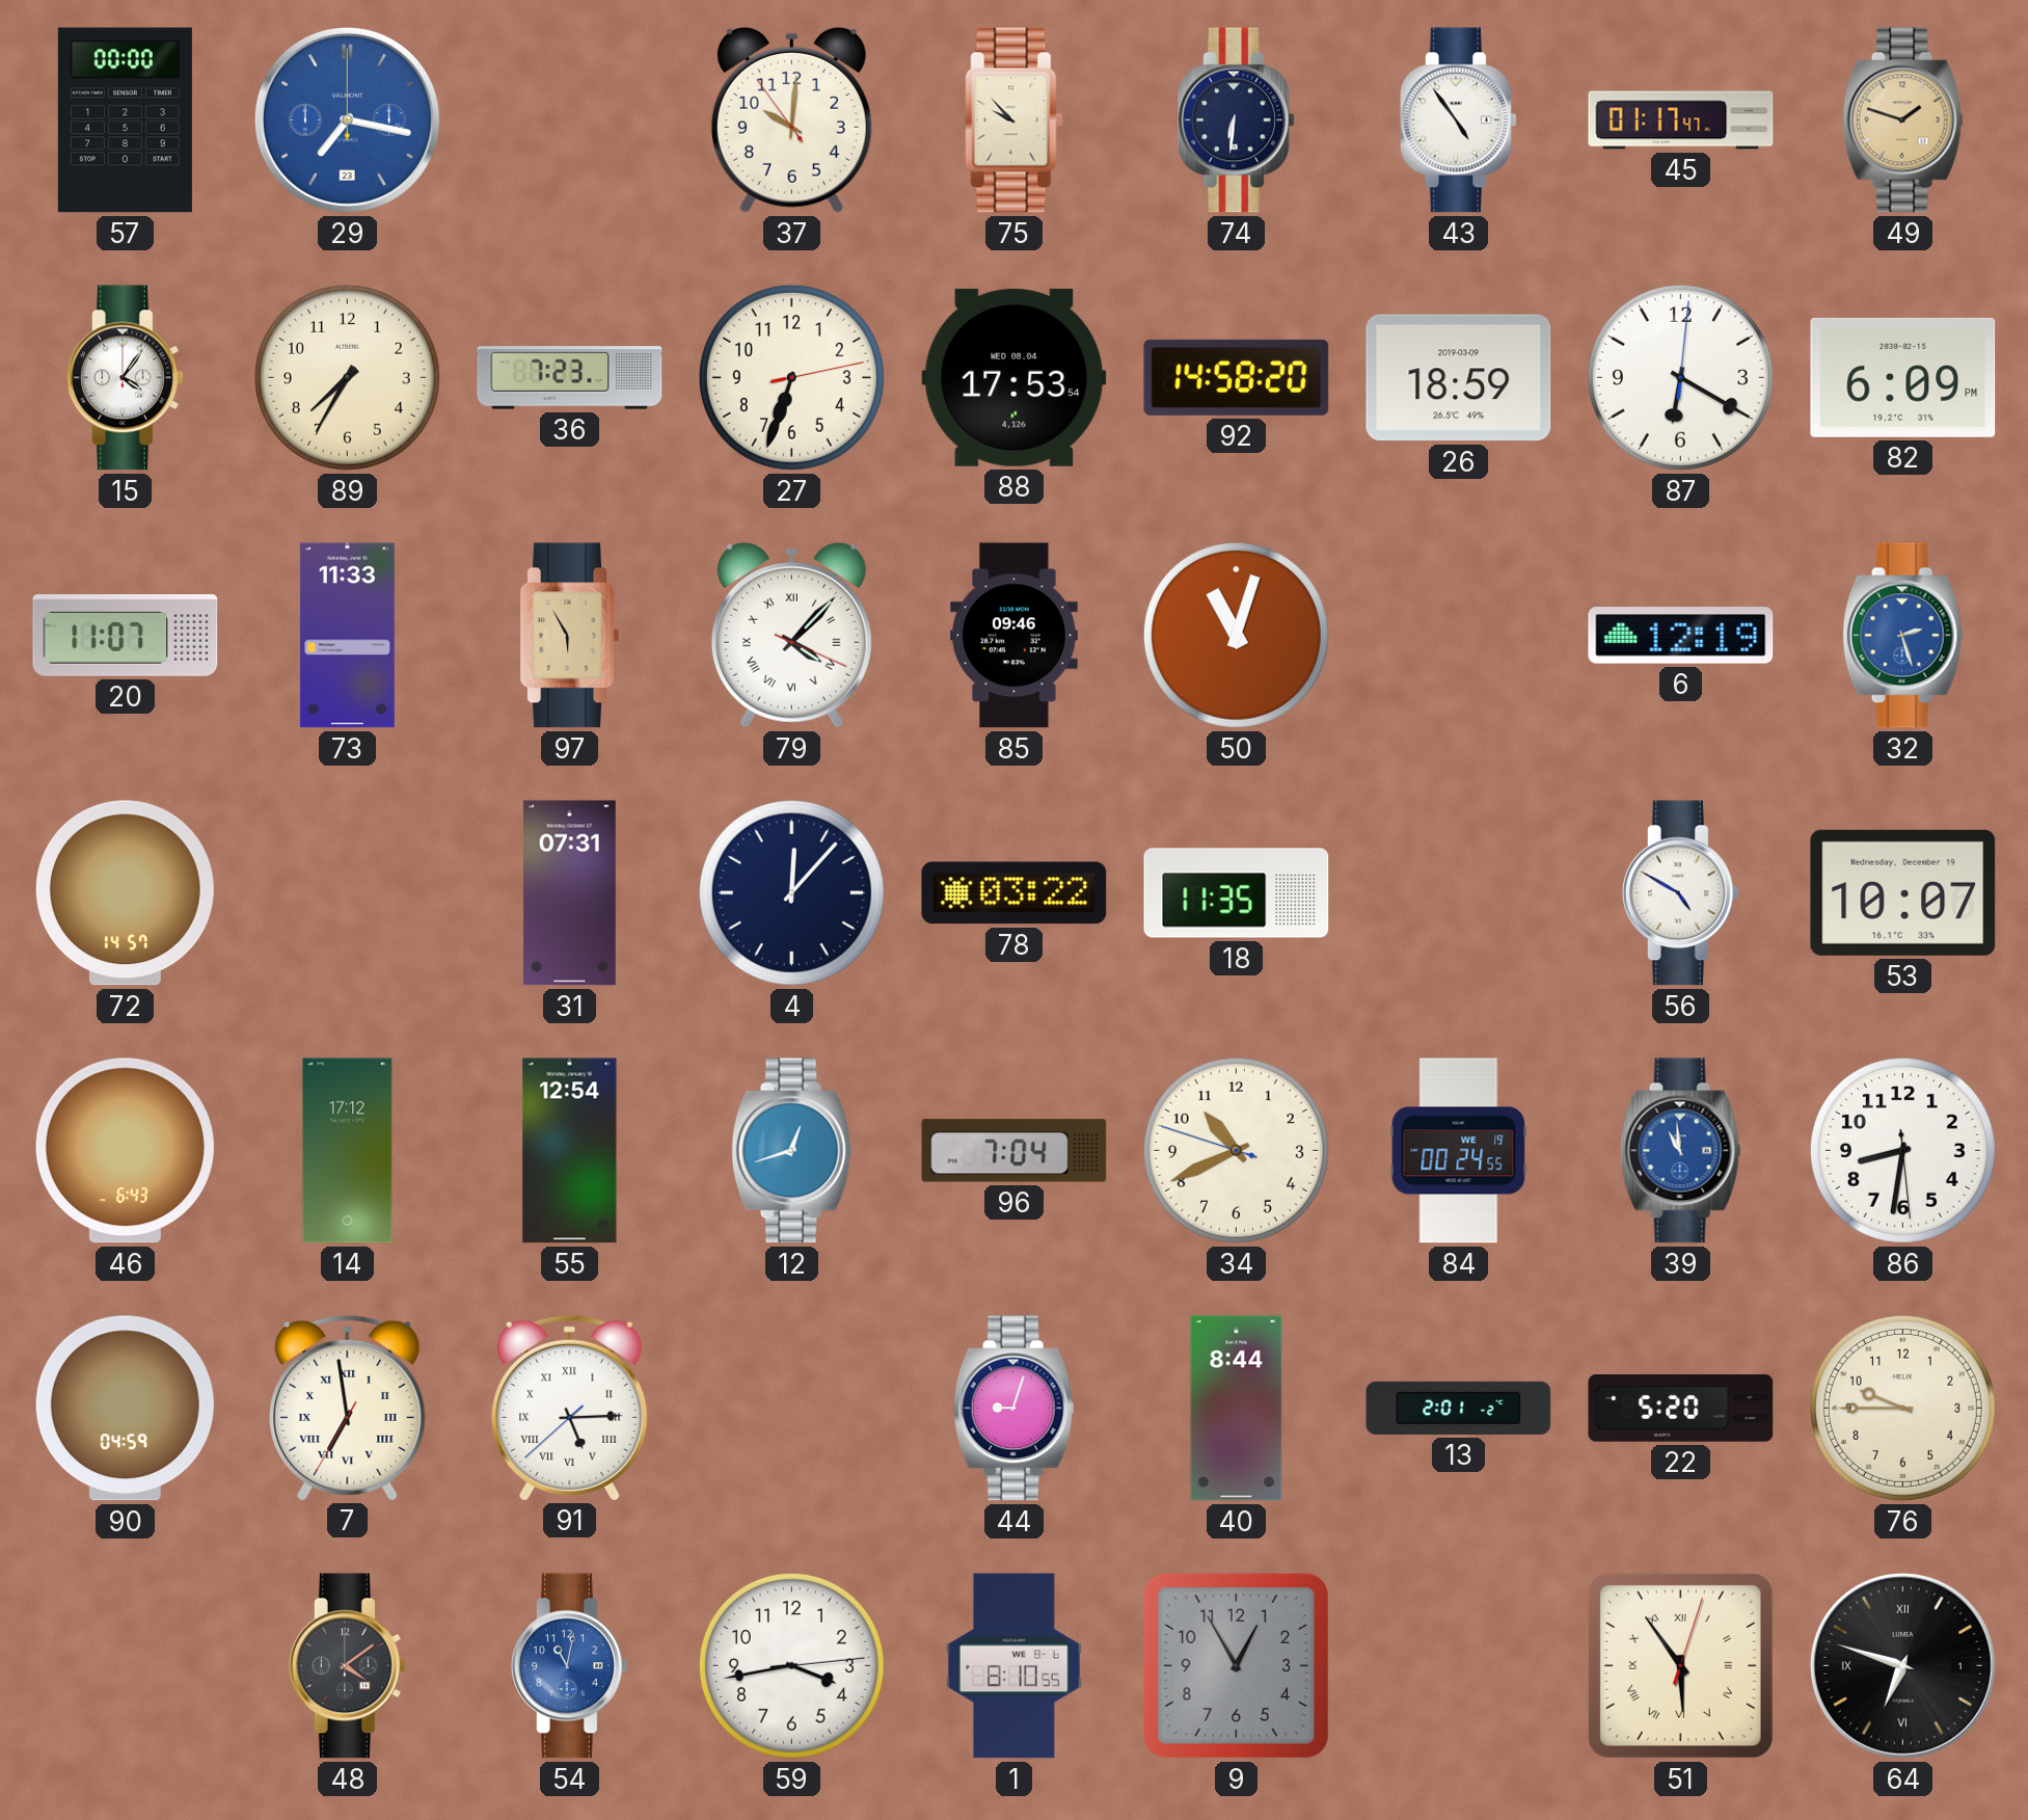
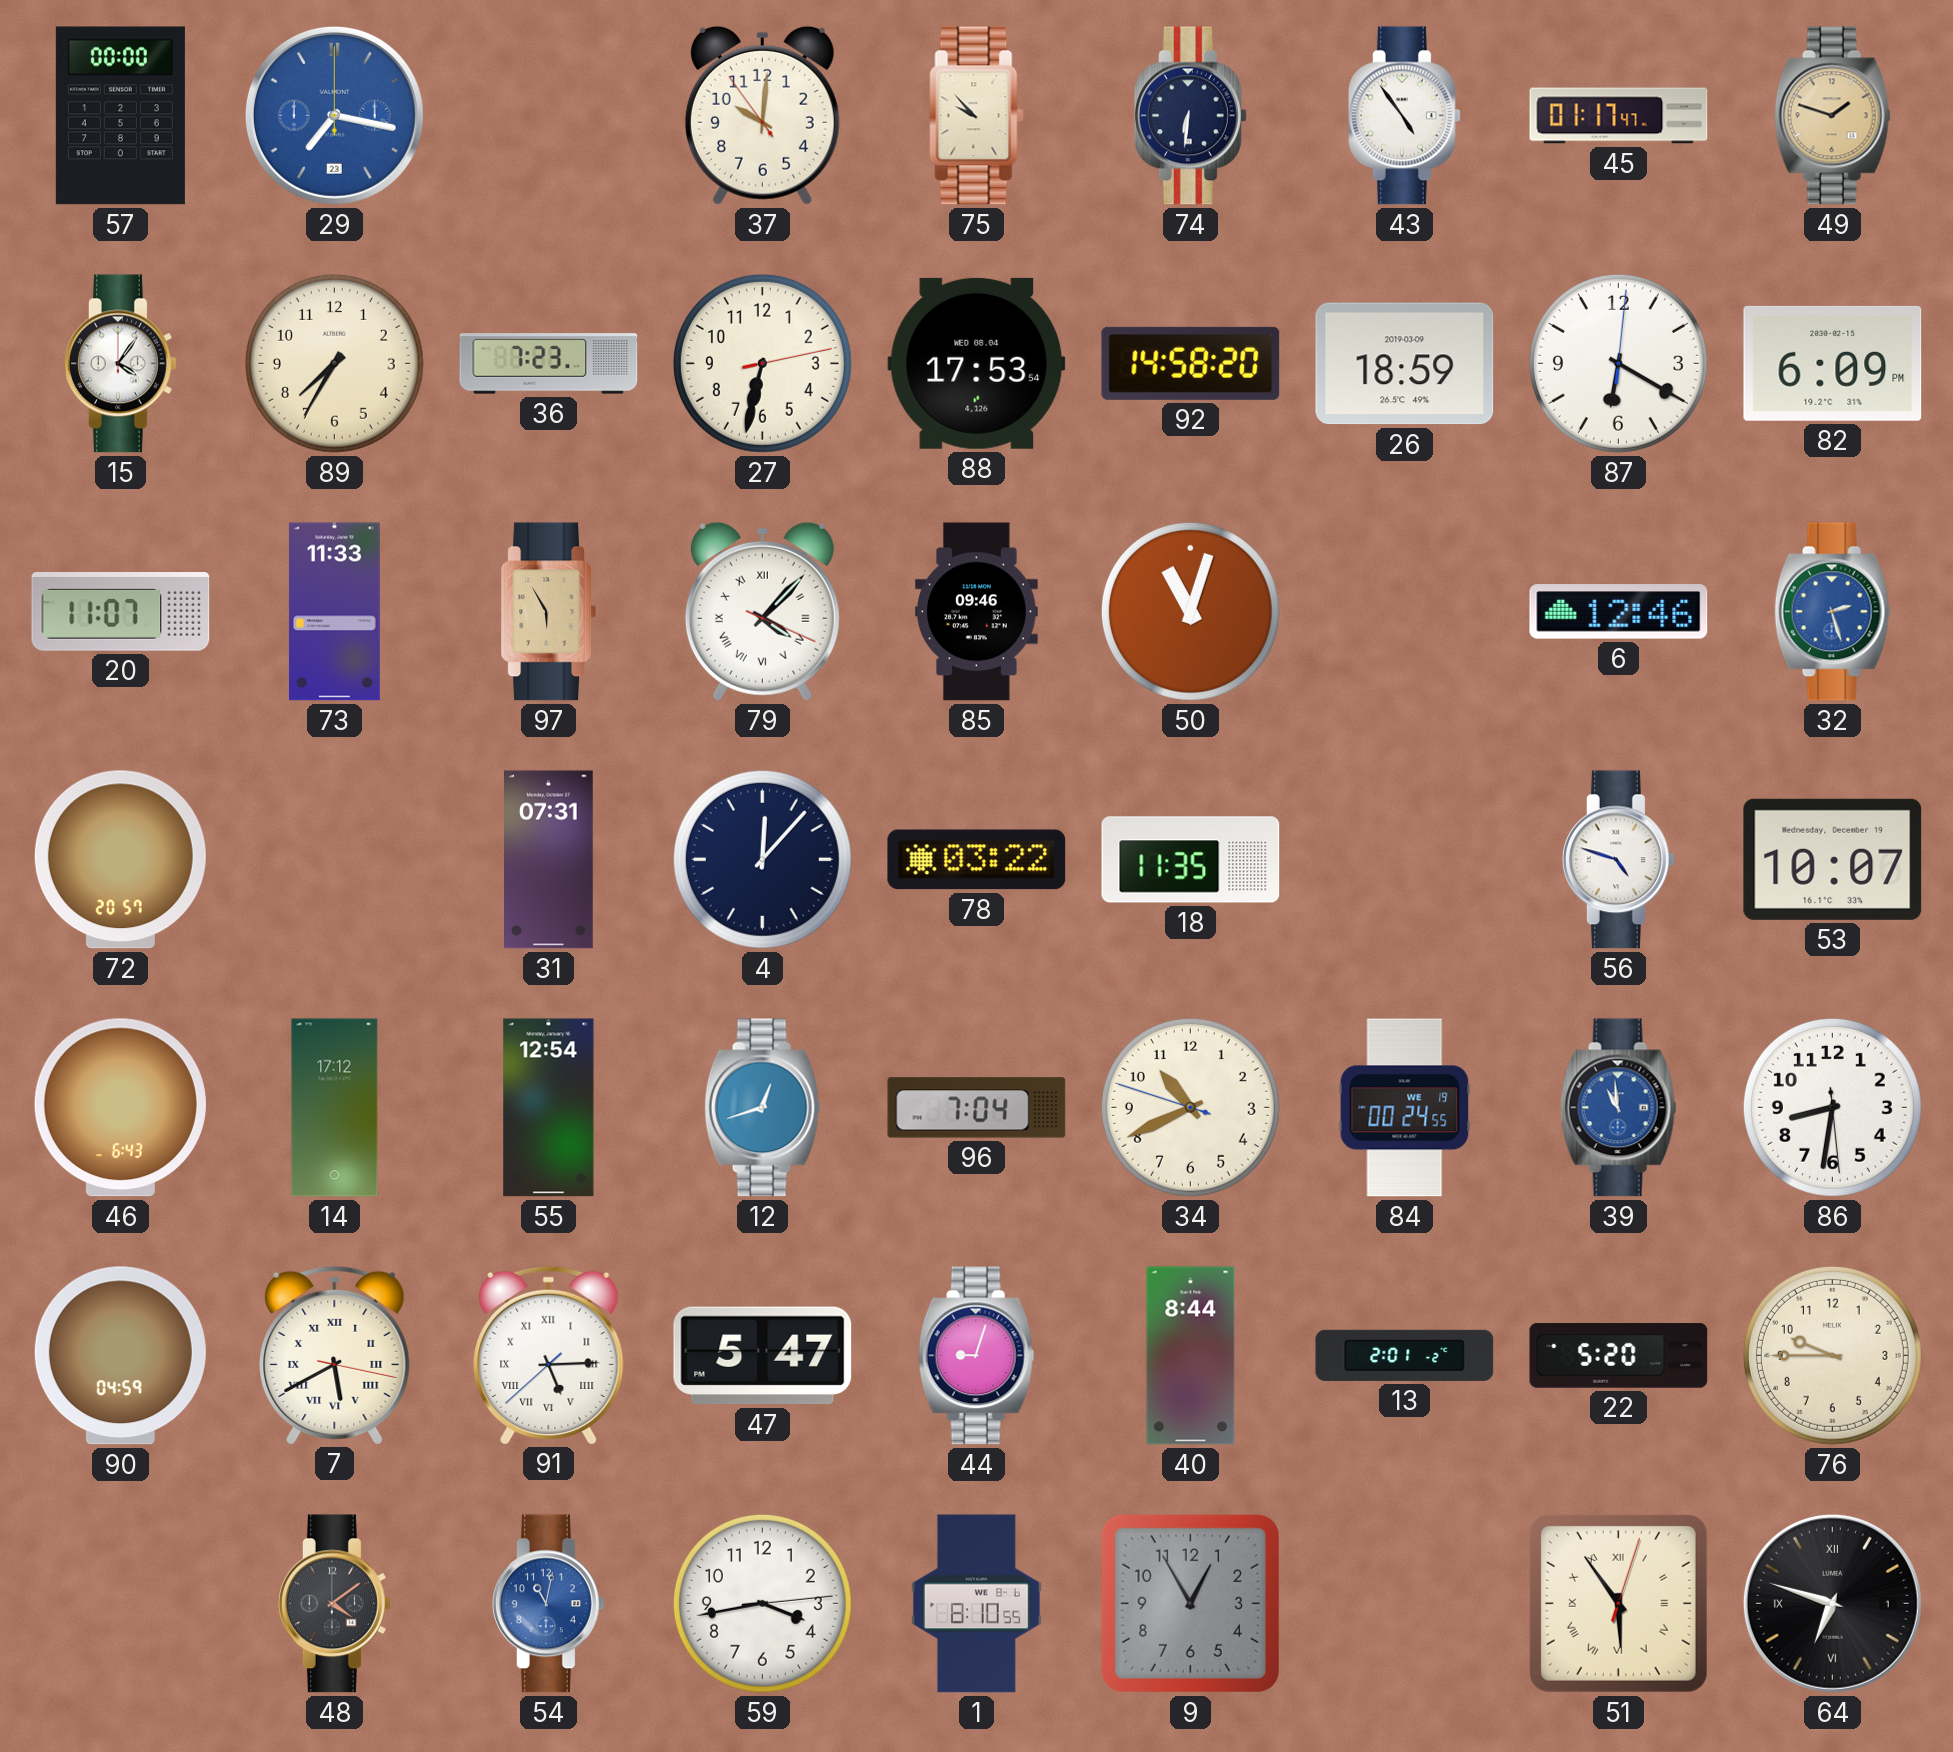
27: 6:33 -> 6:32
6: 12:19 -> 12:46
72: 14:57 -> 20:57
56: 4:50 -> 4:48
7: 6:58 -> 5:40
47: none -> 5:47
